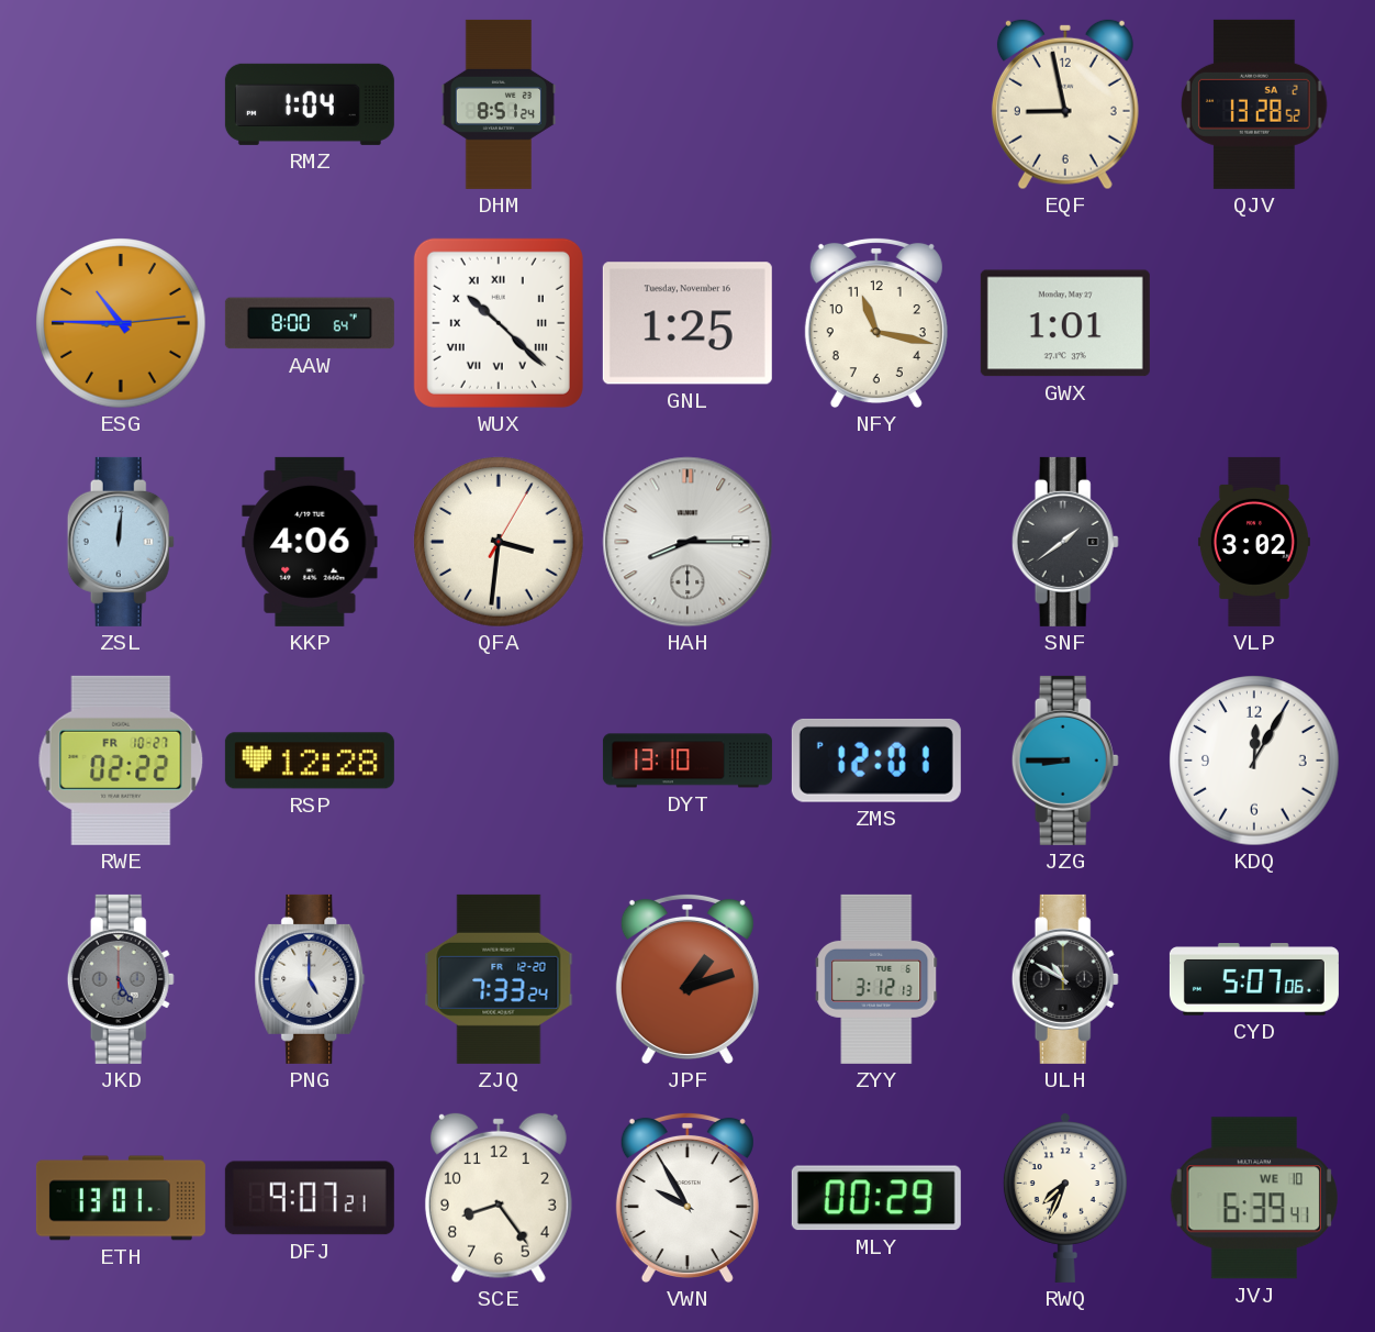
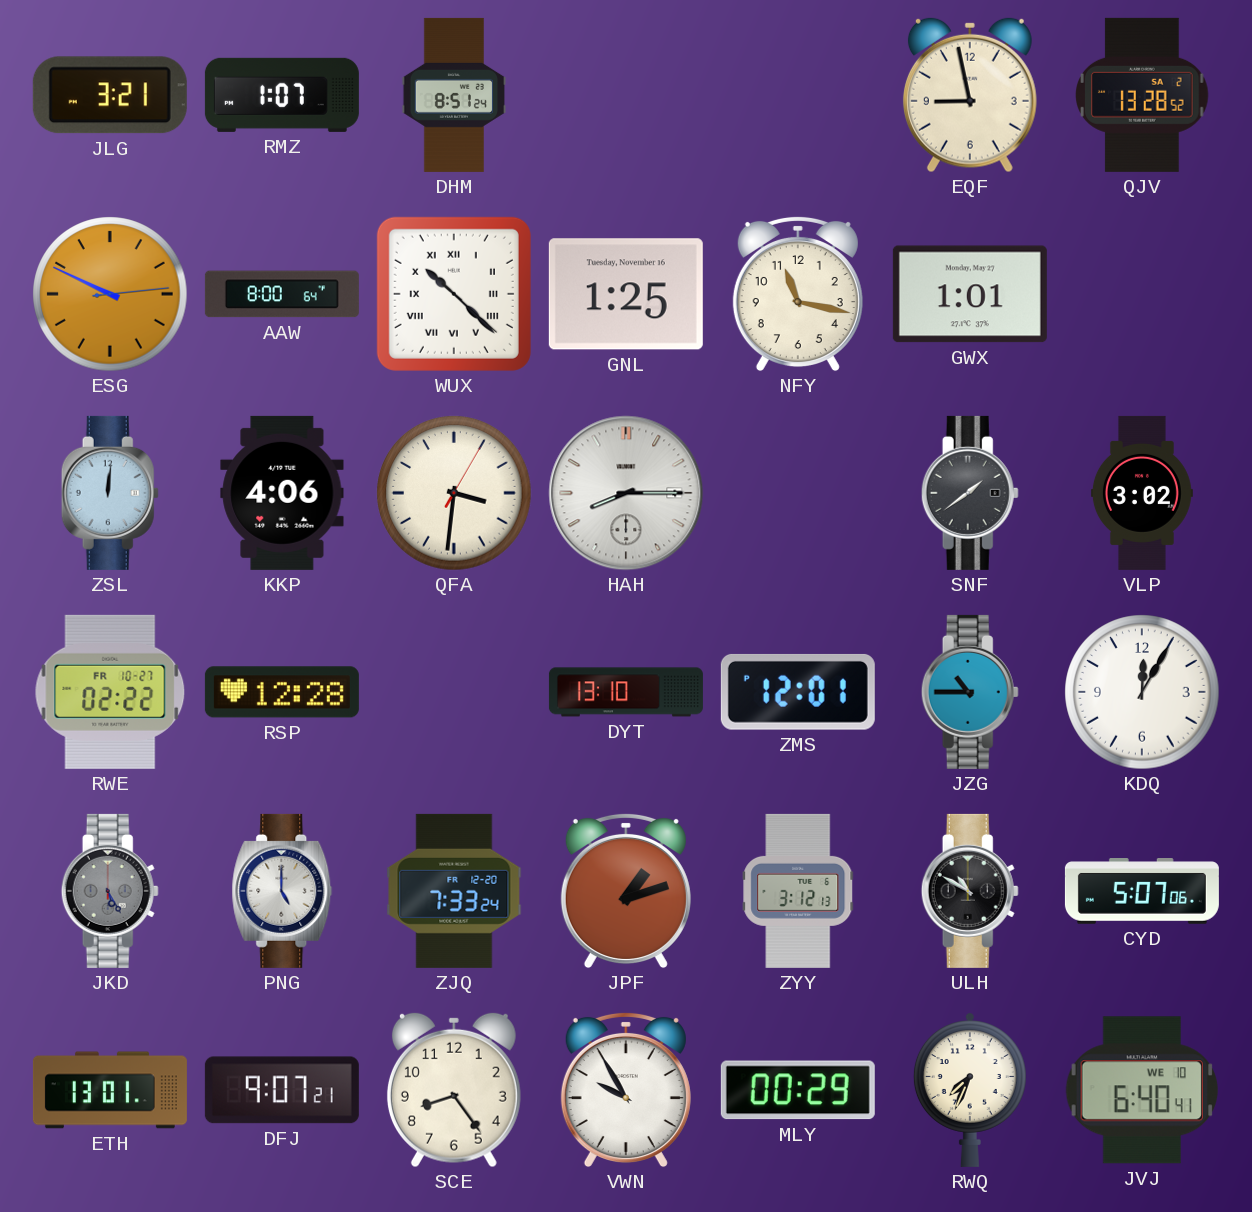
JLG: none -> 3:21
RMZ: 1:04 -> 1:07
ESG: 10:45 -> 9:49
JZG: 8:45 -> 10:45
JVJ: 6:39 -> 6:40
